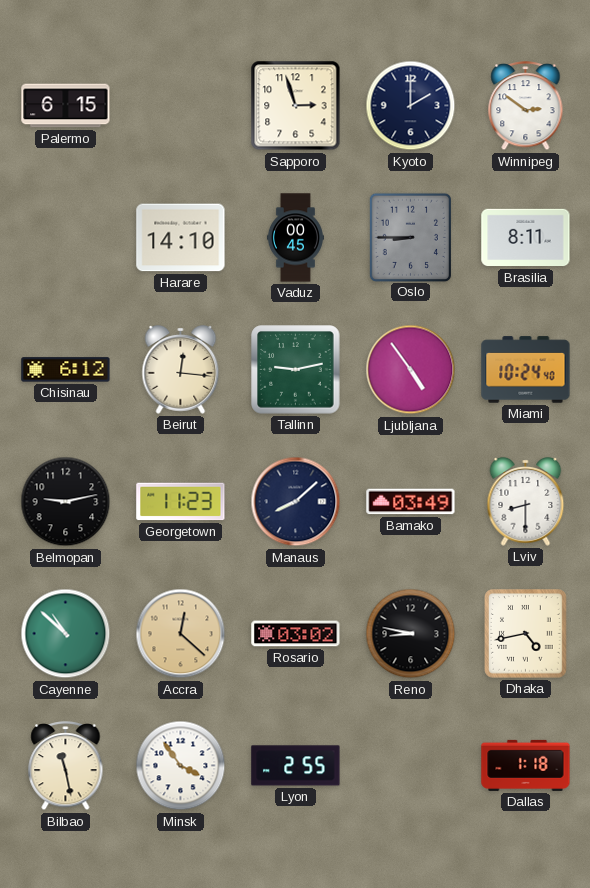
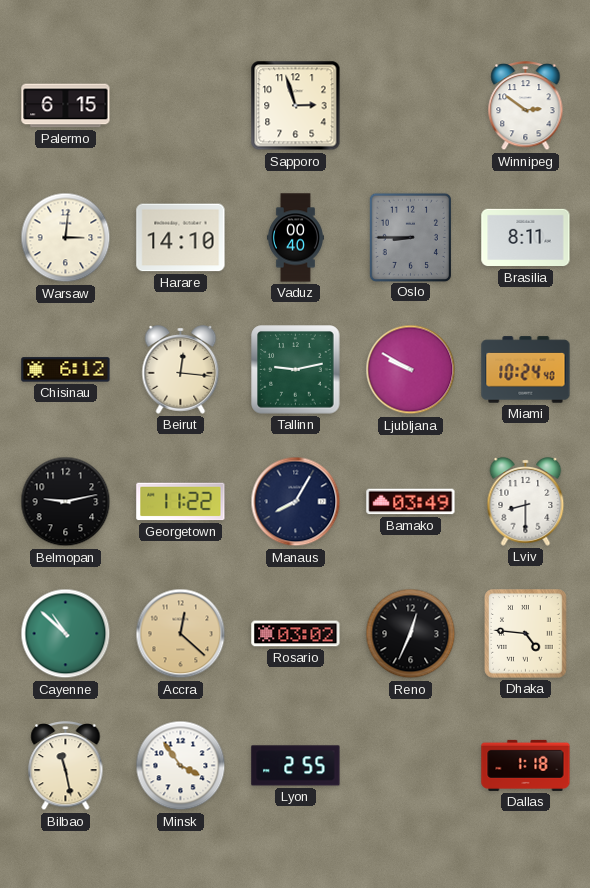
Kyoto: 2:00 -> none
Warsaw: none -> 3:01
Vaduz: 00:45 -> 00:40
Ljubljana: 4:54 -> 9:50
Georgetown: 11:23 -> 11:22
Manaus: 8:08 -> 8:05
Reno: 8:47 -> 12:34
Dhaka: 4:43 -> 4:46
